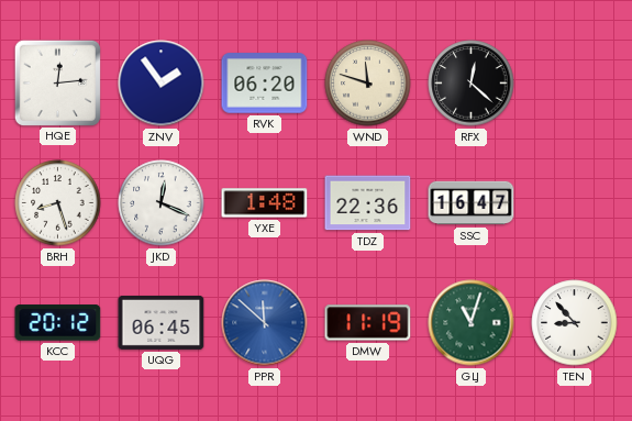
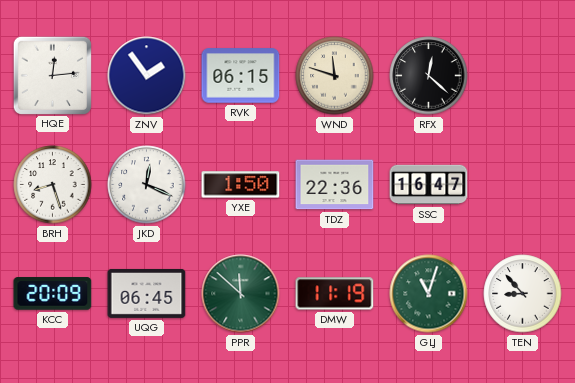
RVK: 06:20 -> 06:15
YXE: 1:48 -> 1:50
KCC: 20:12 -> 20:09
PPR dial: blue -> green
